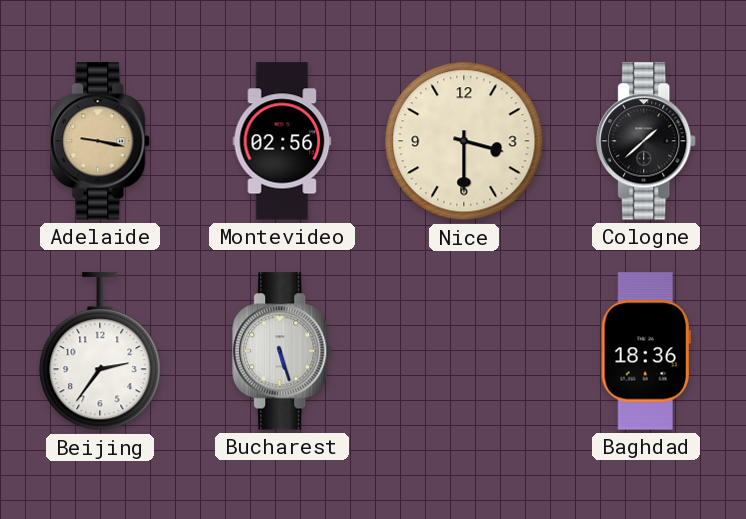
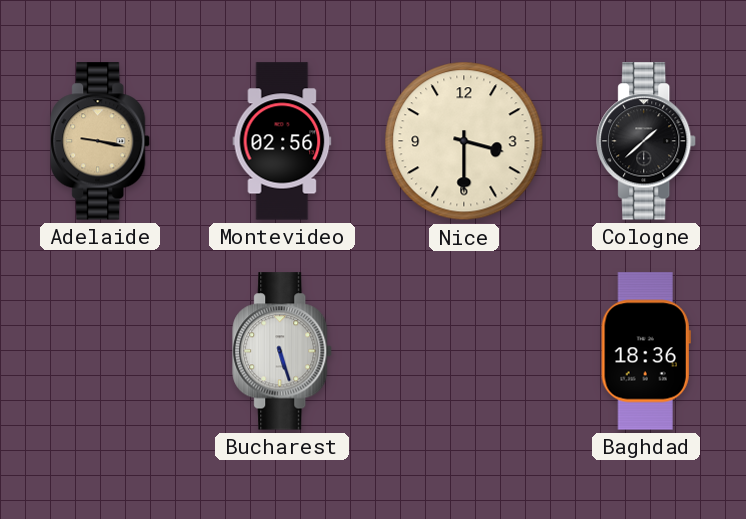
Beijing: 2:36 -> none
